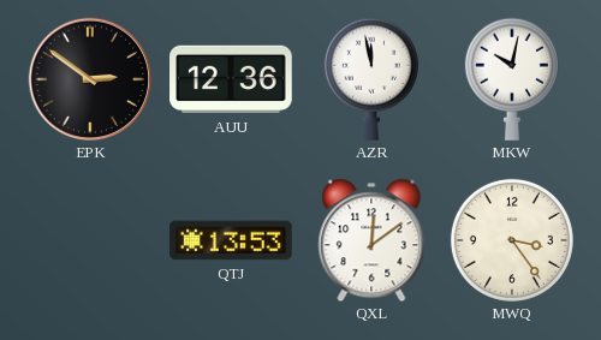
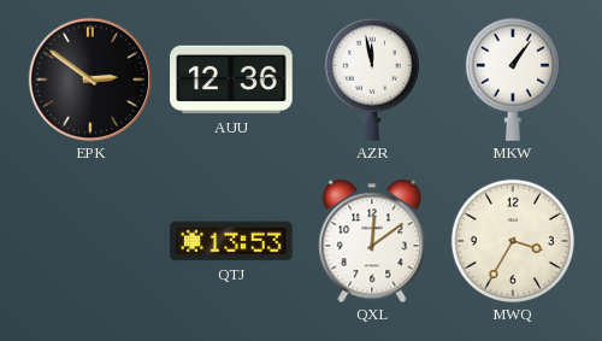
MKW: 10:02 -> 1:06
MWQ: 3:24 -> 3:35
